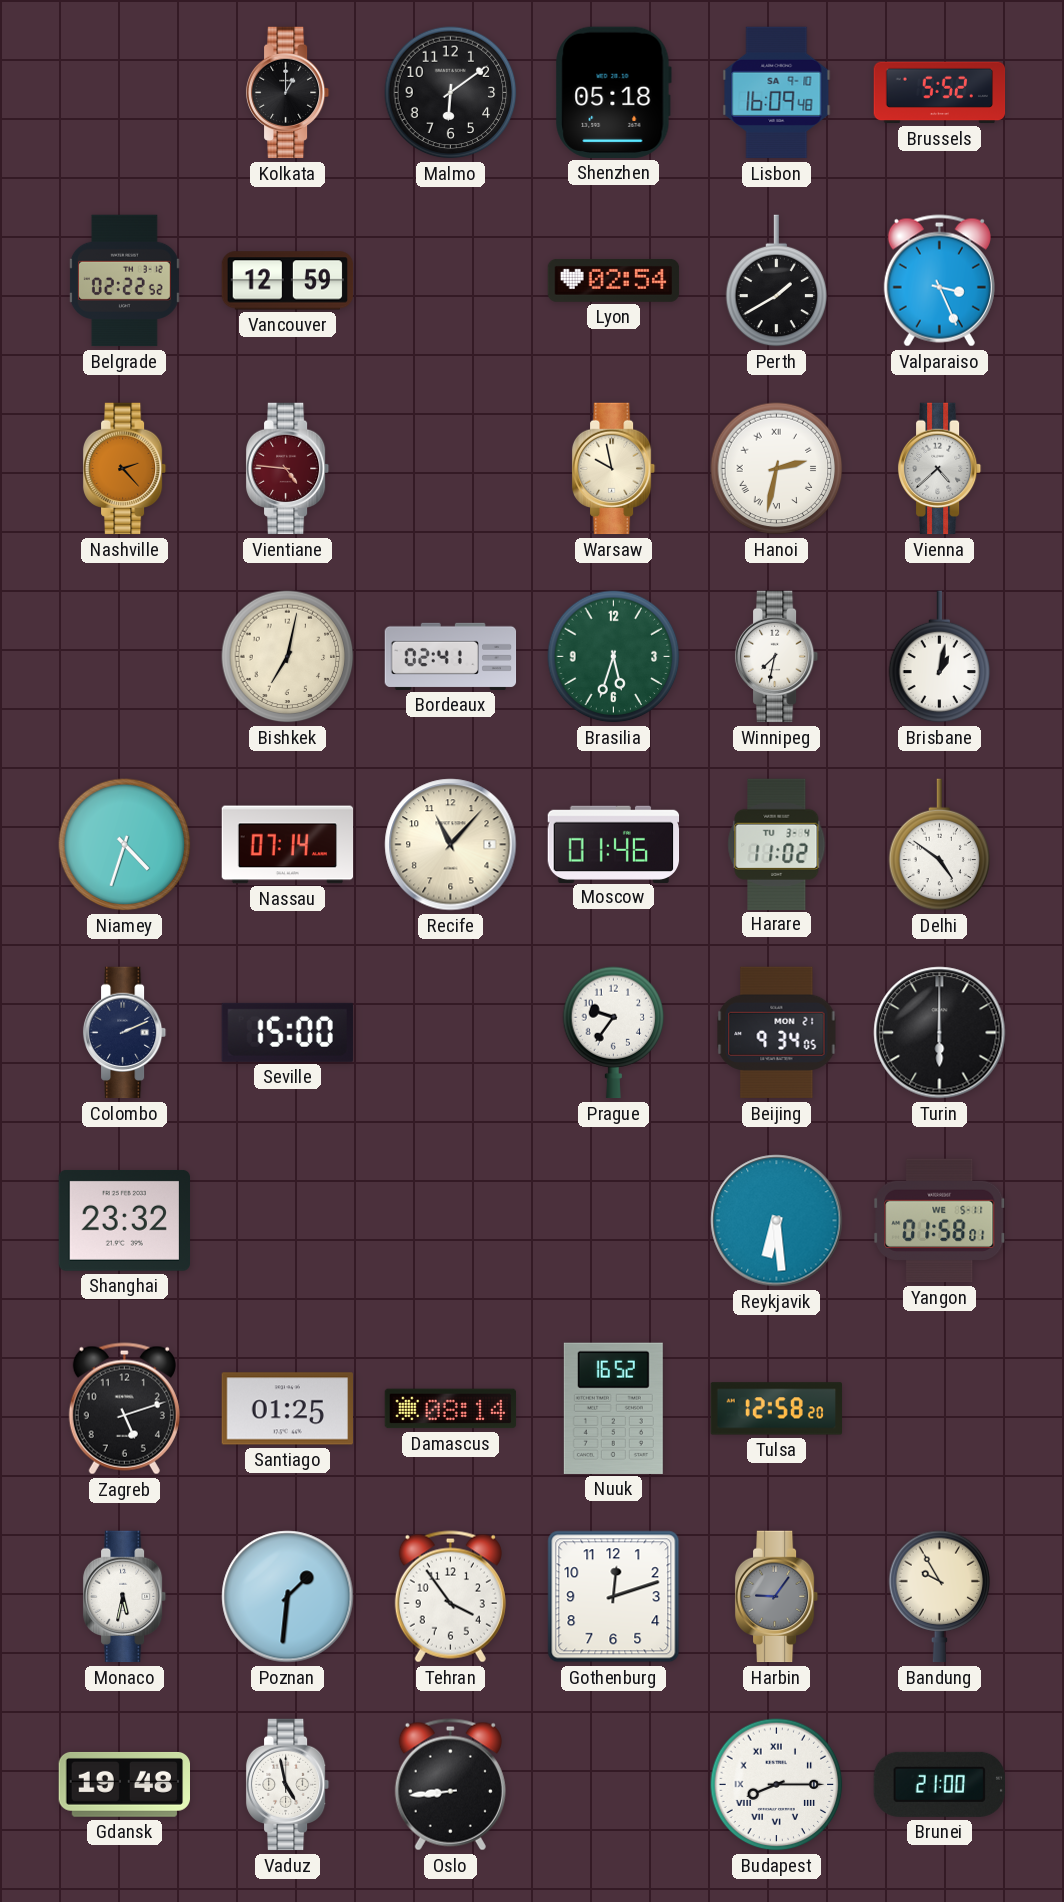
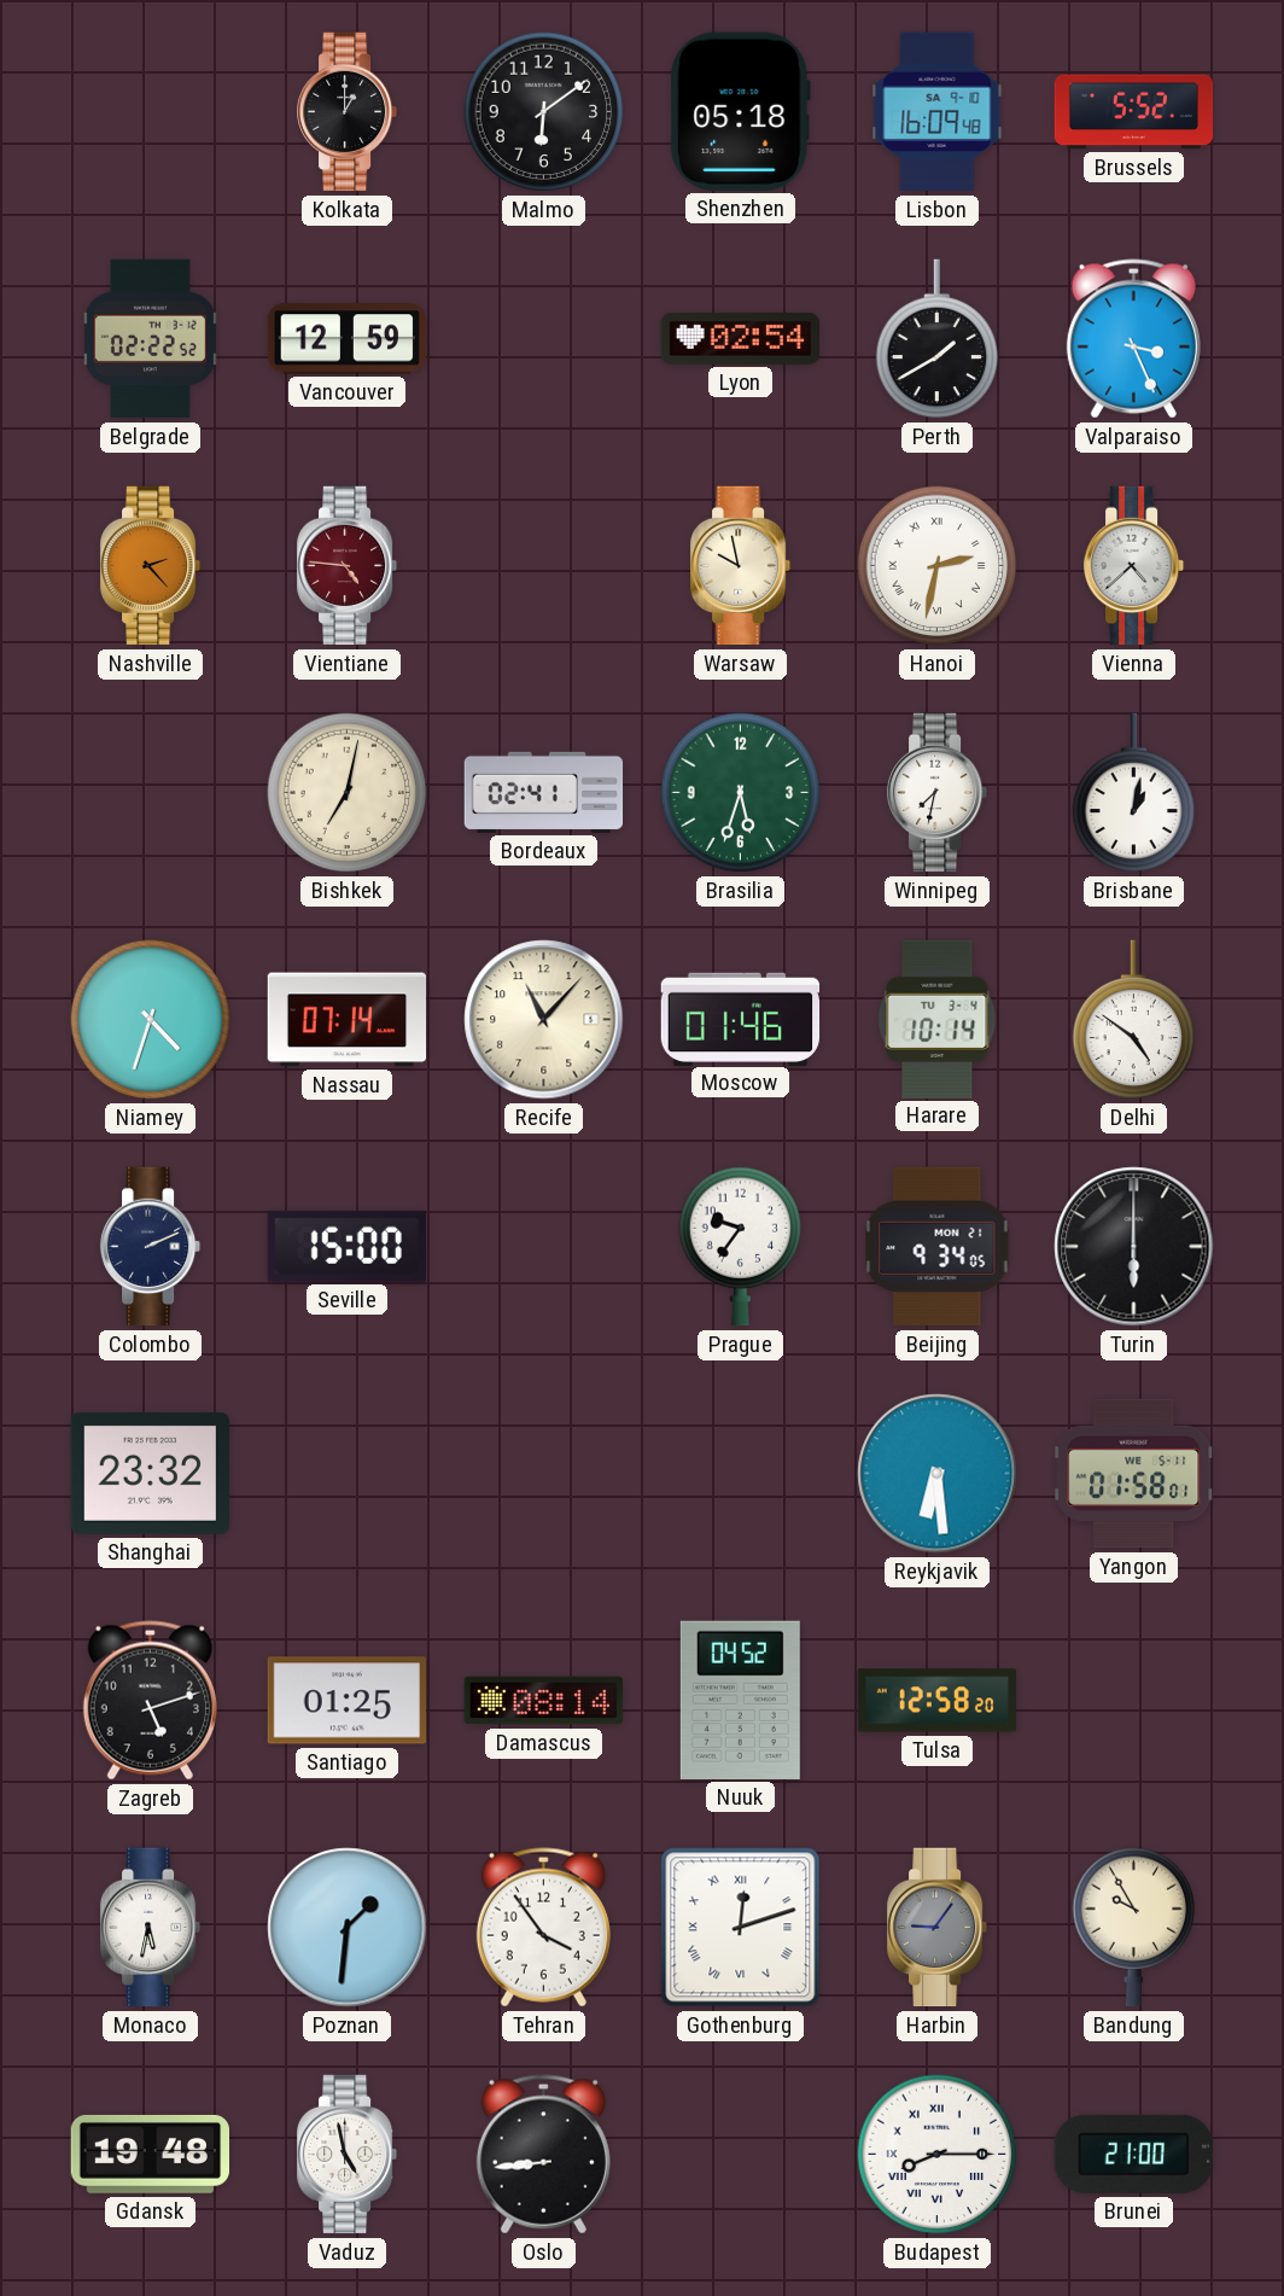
Harare: 11:02 -> 10:14
Nuuk: 16:52 -> 04:52
Gothenburg numerals: Arabic -> Roman
